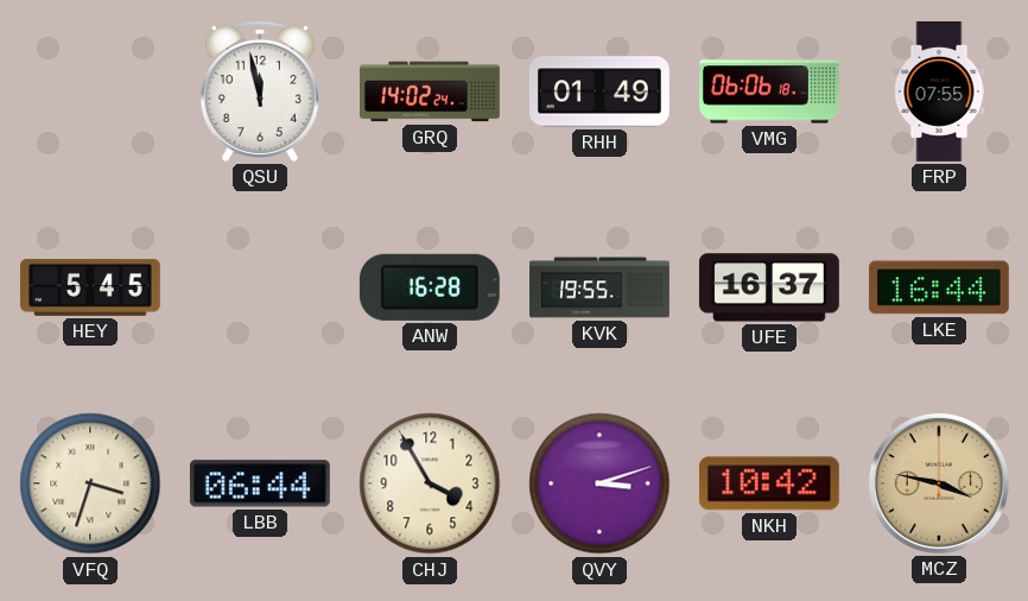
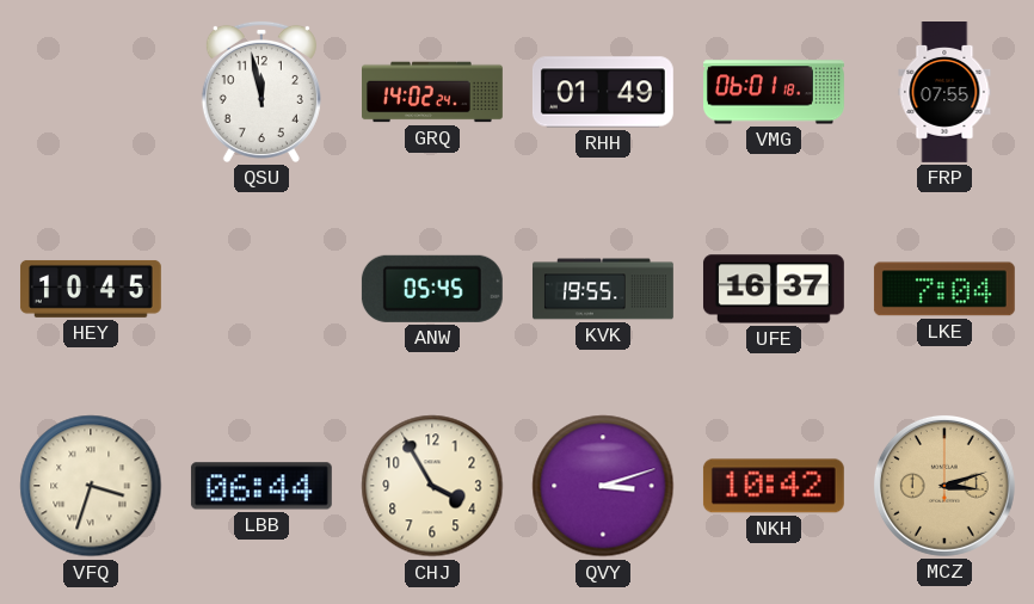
VMG: 06:06 -> 06:01
HEY: 5:45 -> 10:45
ANW: 16:28 -> 05:45
LKE: 16:44 -> 7:04
MCZ: 3:47 -> 3:12
